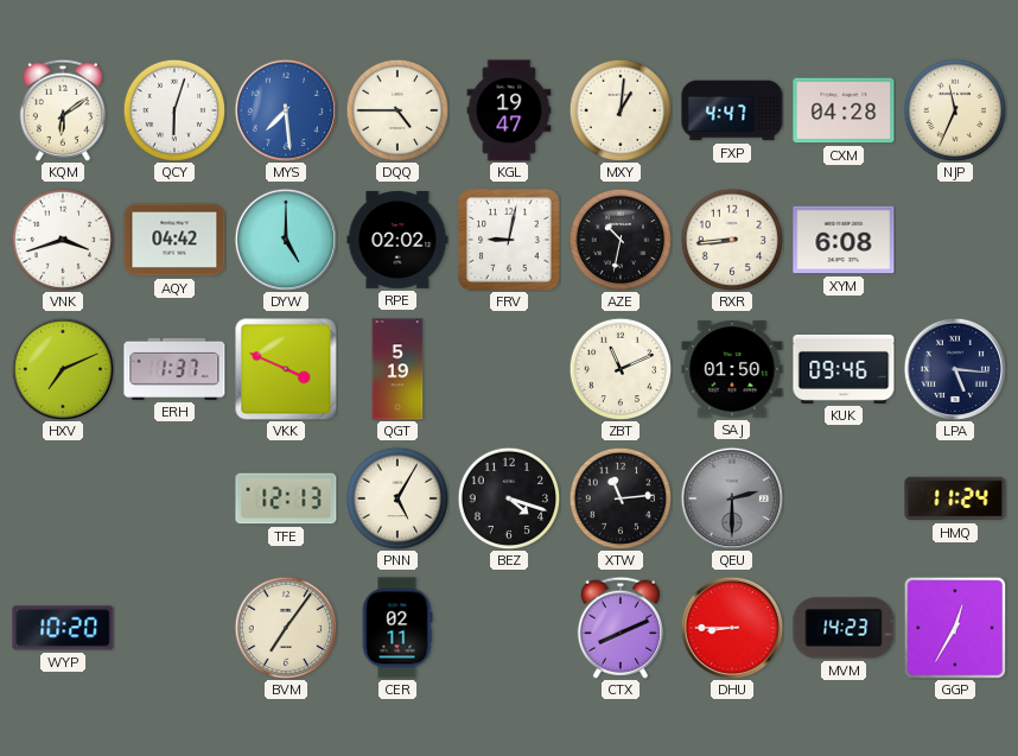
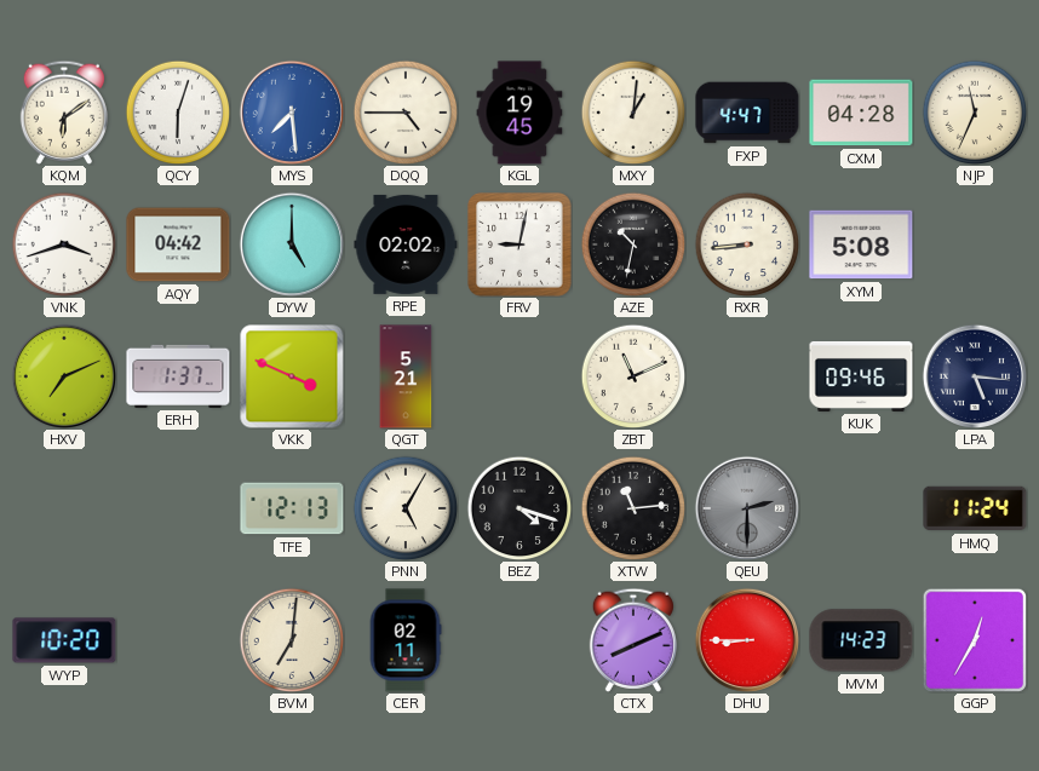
KGL: 19:47 -> 19:45
XYM: 6:08 -> 5:08
QGT: 5:19 -> 5:21
SAJ: 01:50 -> none
BVM: 7:06 -> 7:01
